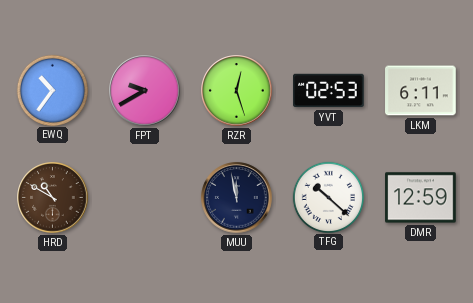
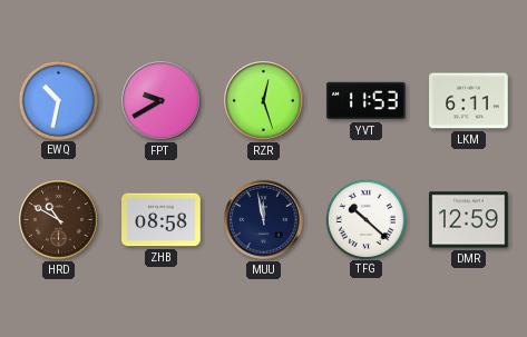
EWQ: 10:36 -> 10:32
YVT: 02:53 -> 11:53
ZHB: none -> 08:58
